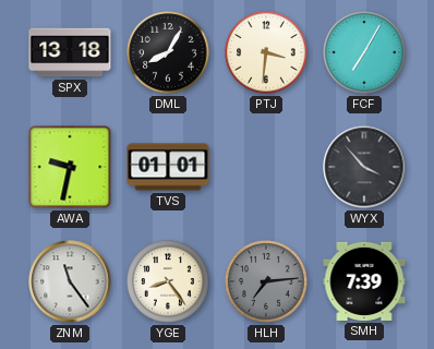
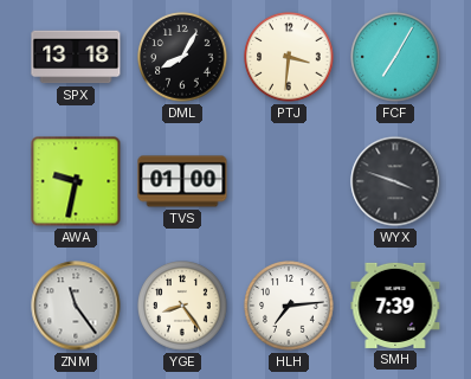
TVS: 01:01 -> 01:00
WYX: 3:53 -> 3:48
HLH dial: grey -> white
